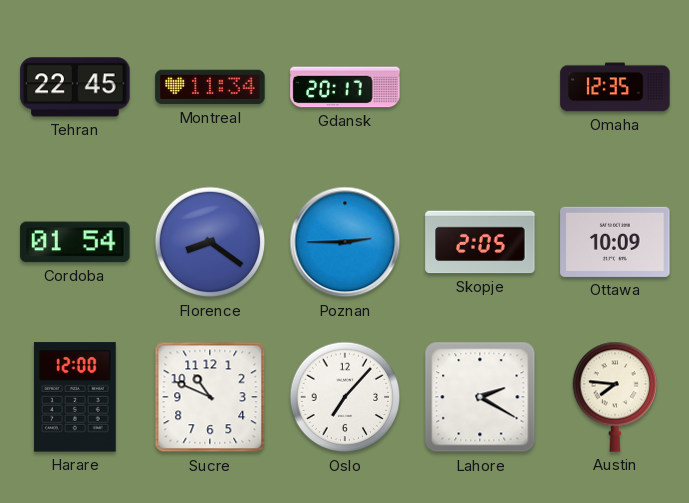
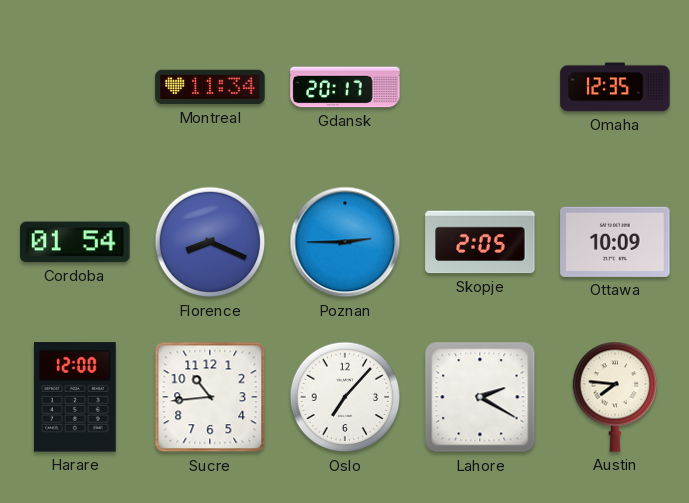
Tehran: 22:45 -> none
Florence: 8:21 -> 8:19
Sucre: 10:49 -> 10:44
